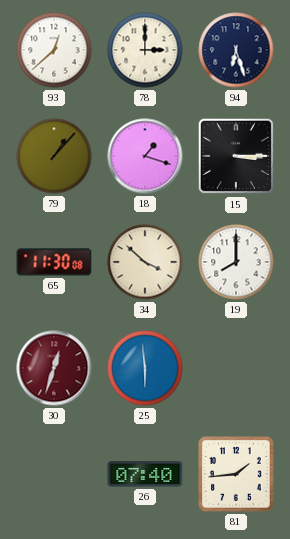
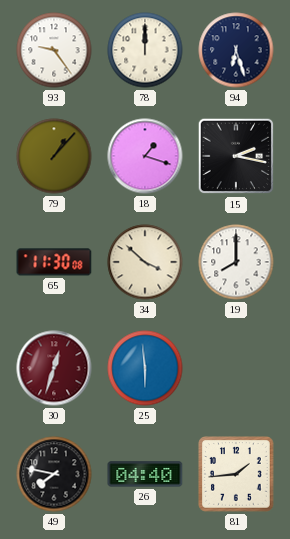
93: 12:38 -> 9:24
78: 3:00 -> 12:00
15: 3:15 -> 2:17
49: none -> 7:47
26: 07:40 -> 04:40
